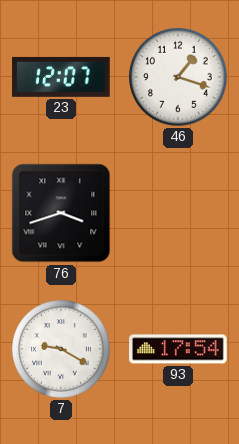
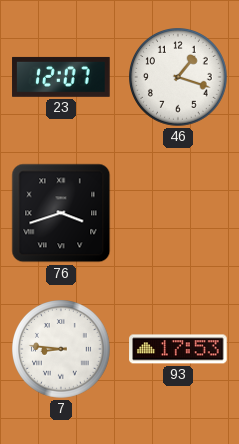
7: 9:20 -> 8:46
93: 17:54 -> 17:53
